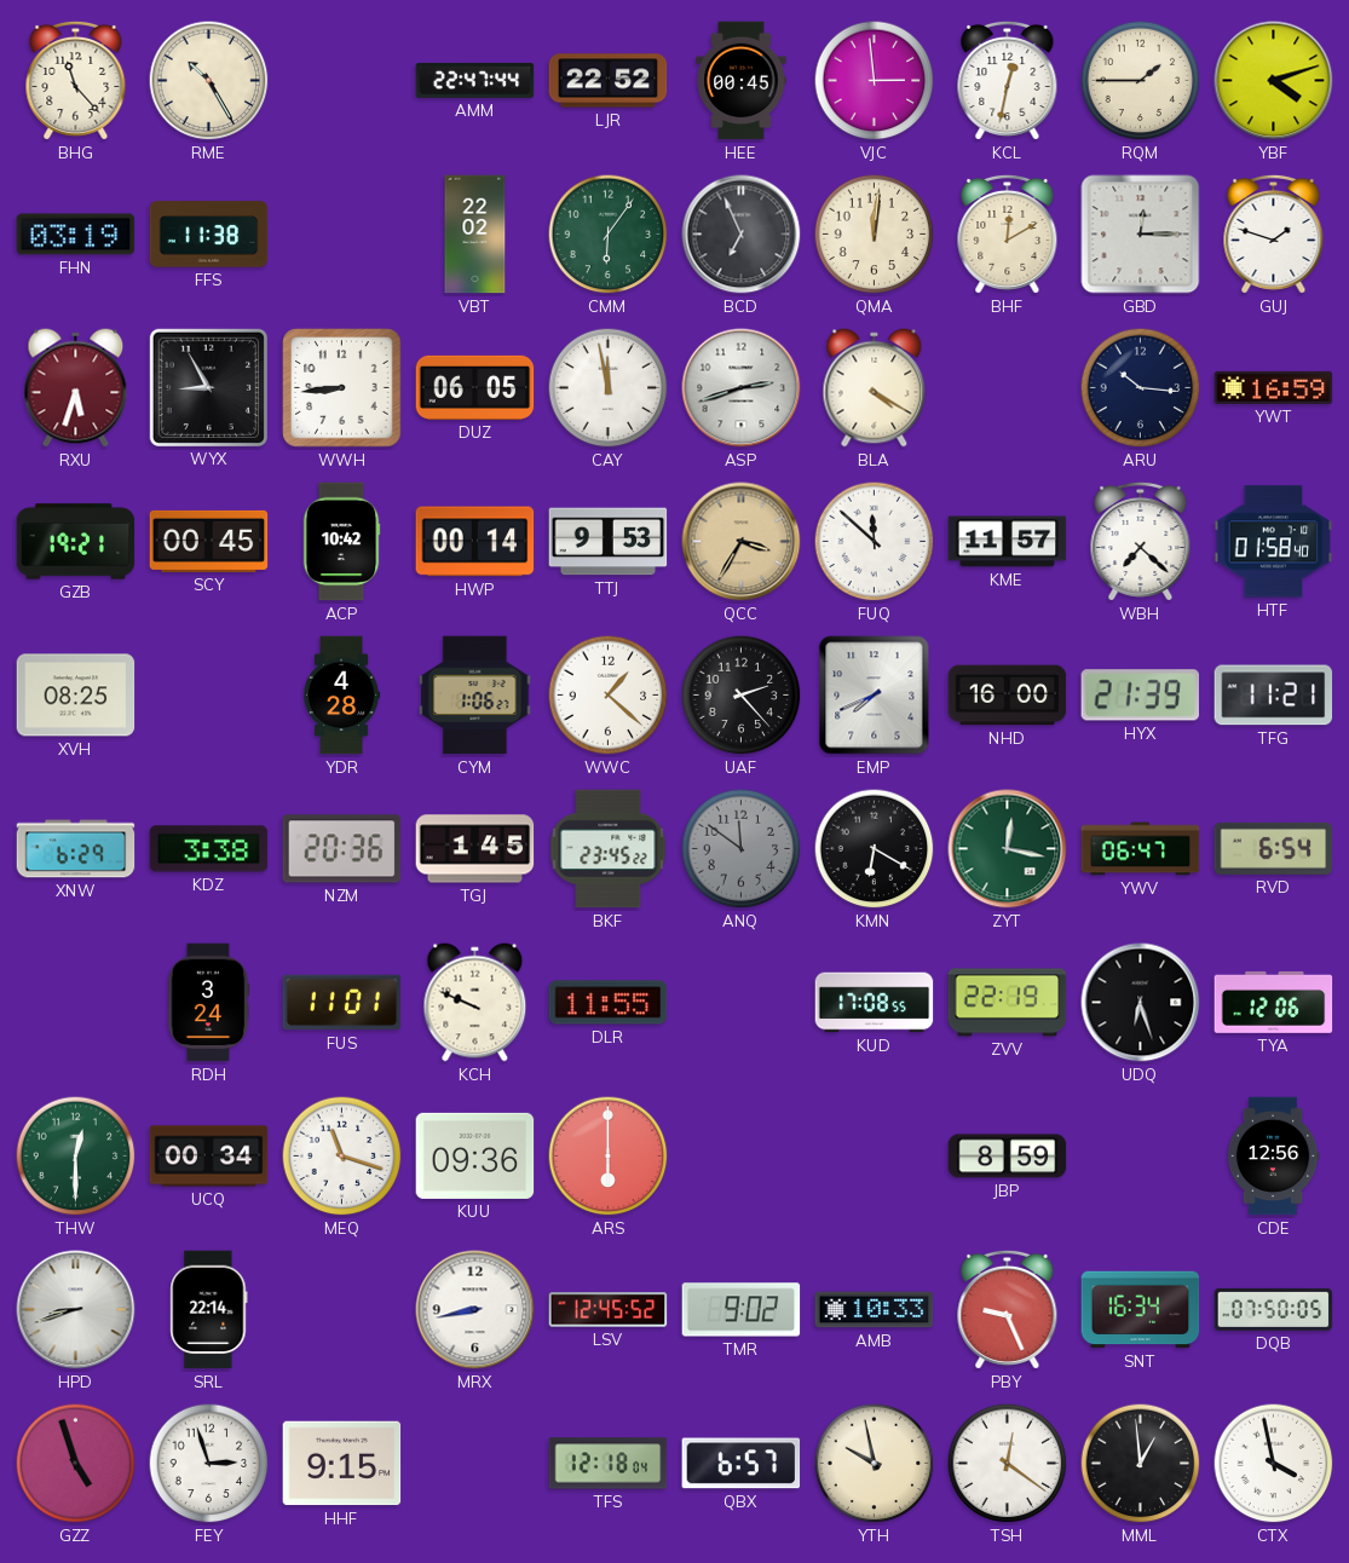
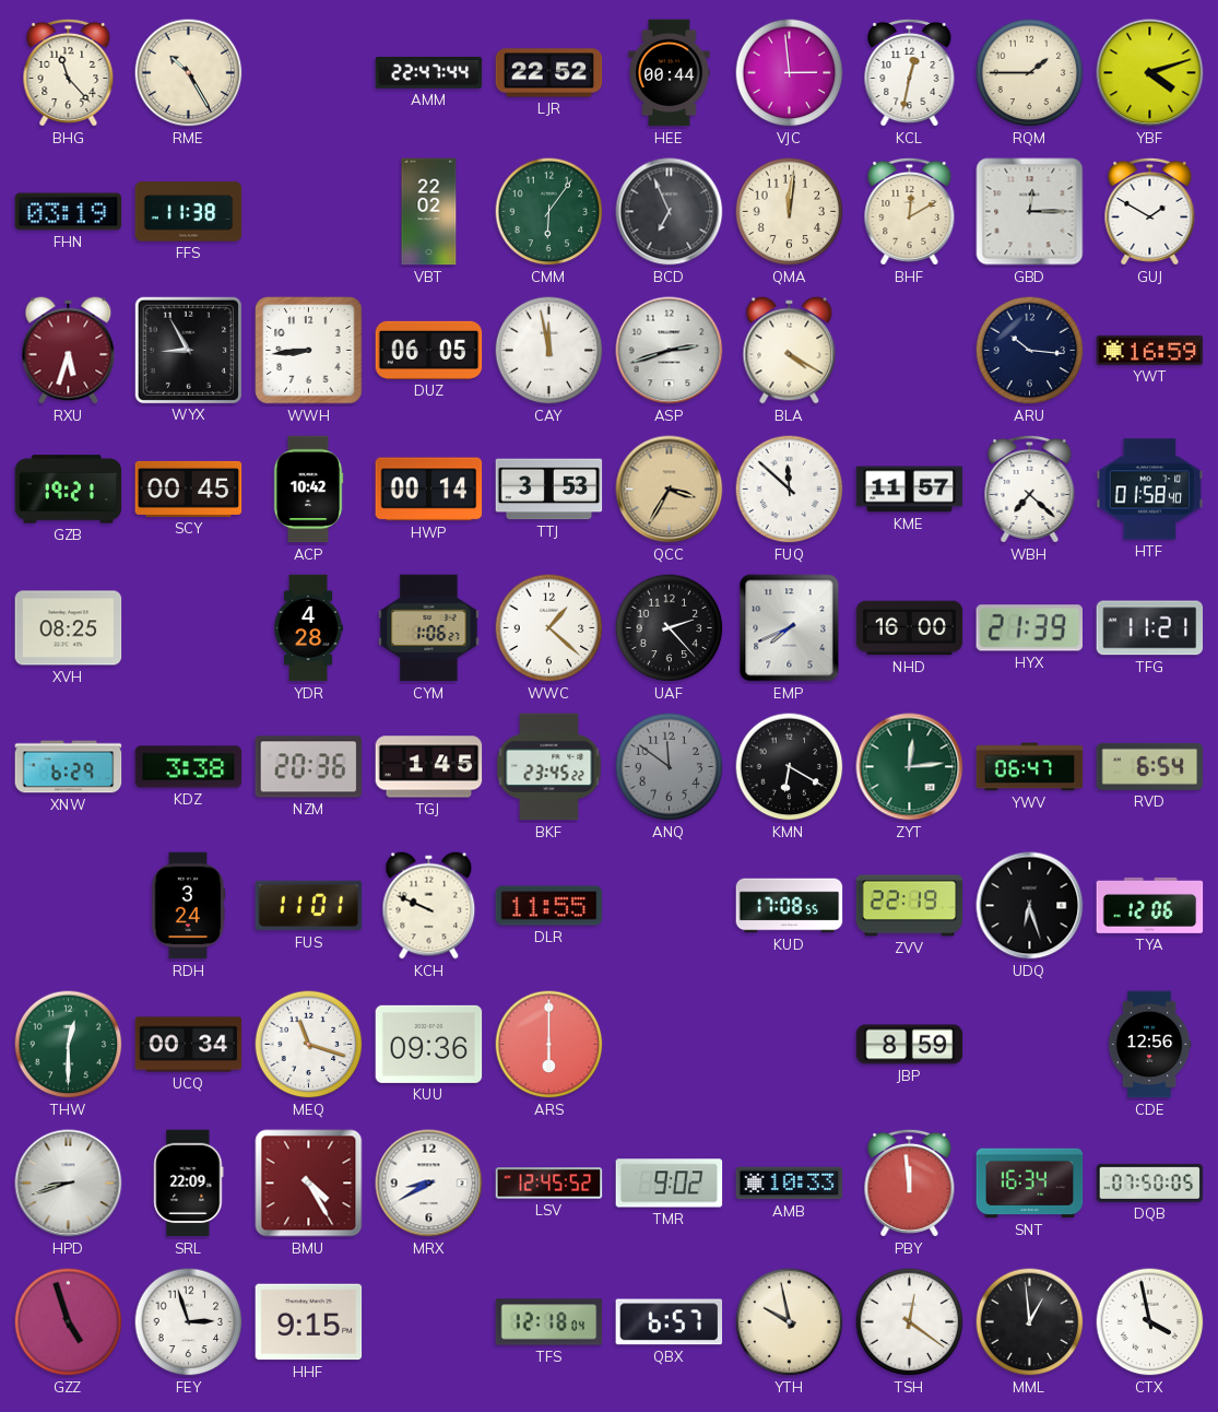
HEE: 00:45 -> 00:44
GUJ: 1:48 -> 1:50
TTJ: 9:53 -> 3:53
ZYT: 12:17 -> 12:14
SRL: 22:14 -> 22:09
BMU: none -> 4:25
MRX: 8:43 -> 8:40
PBY: 9:26 -> 11:59
